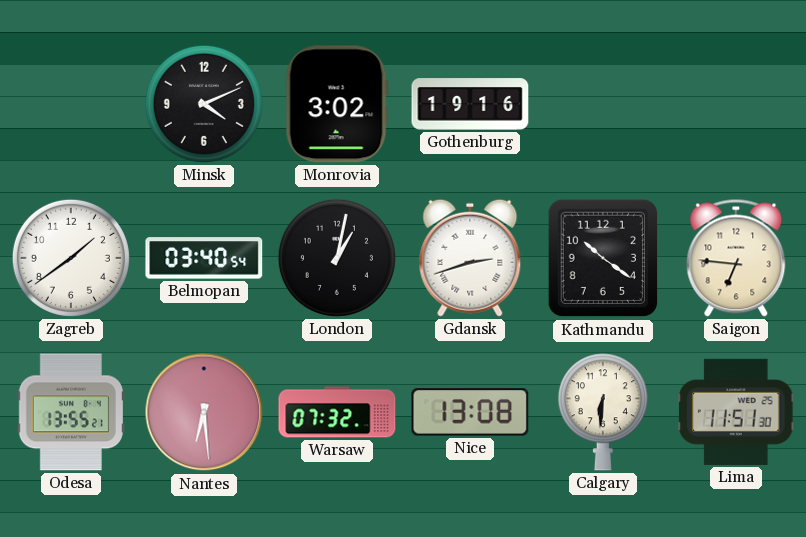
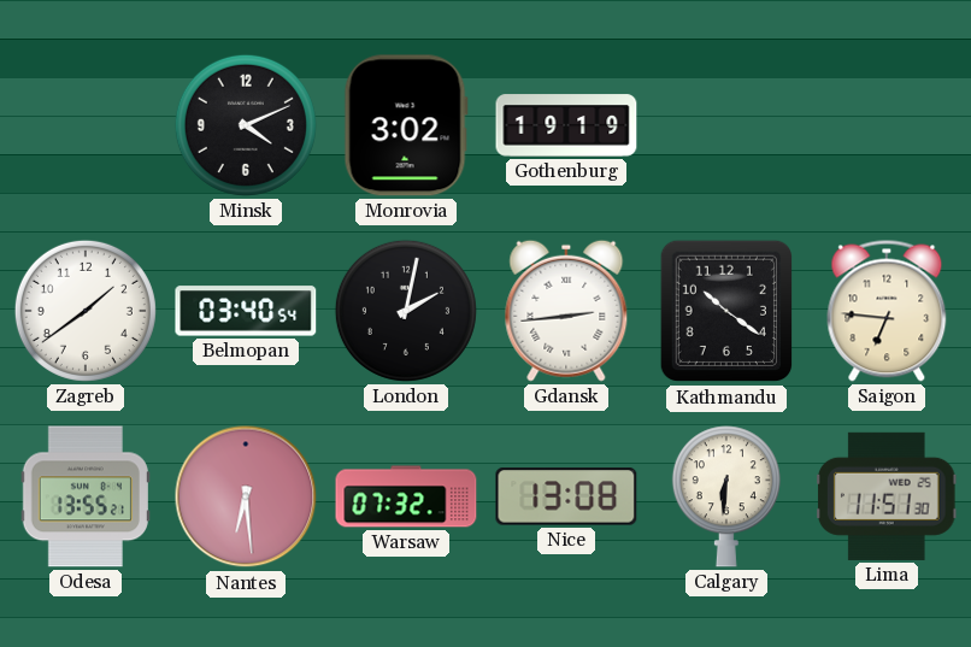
Gothenburg: 19:16 -> 19:19
London: 1:02 -> 2:02
Gdansk: 2:42 -> 2:44
